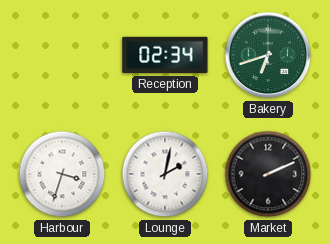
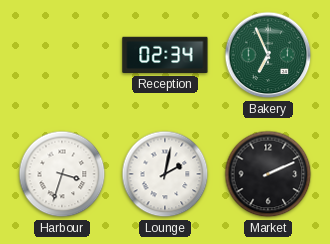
Bakery: 6:42 -> 6:56
